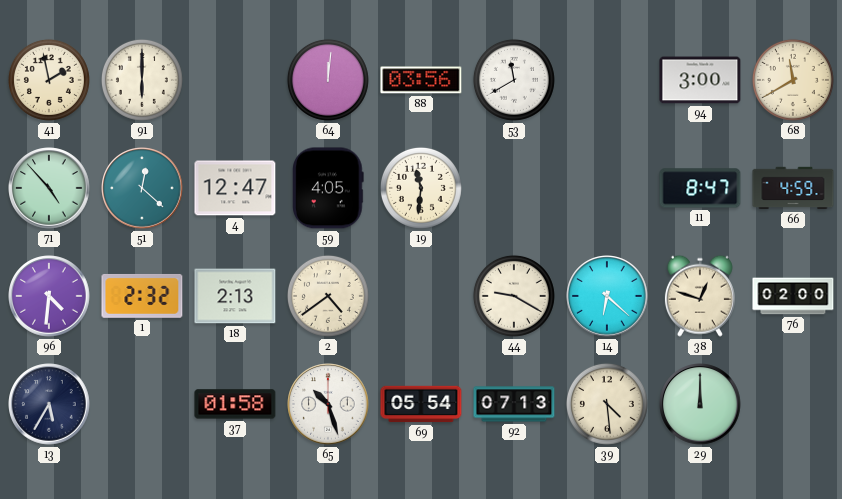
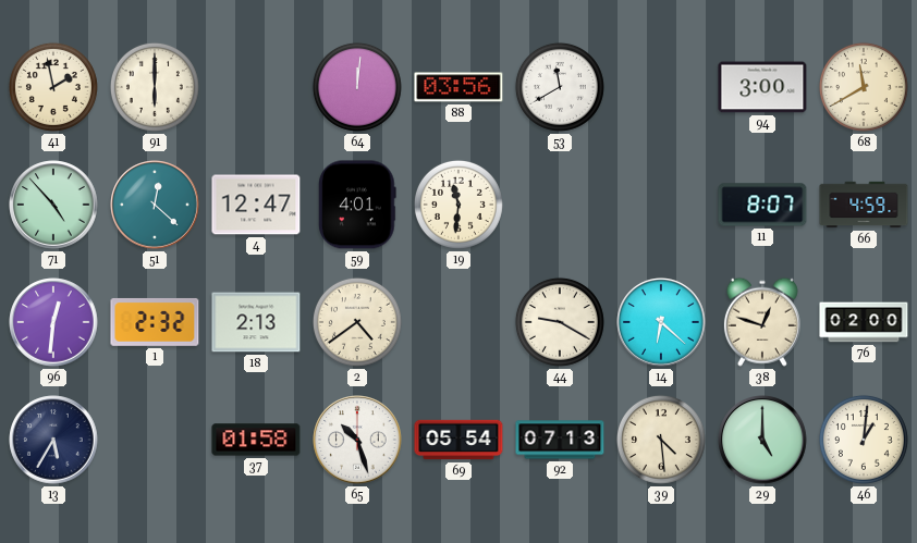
59: 4:05 -> 4:01
11: 8:47 -> 8:07
96: 4:31 -> 12:31
29: 12:00 -> 5:00
46: none -> 1:01
